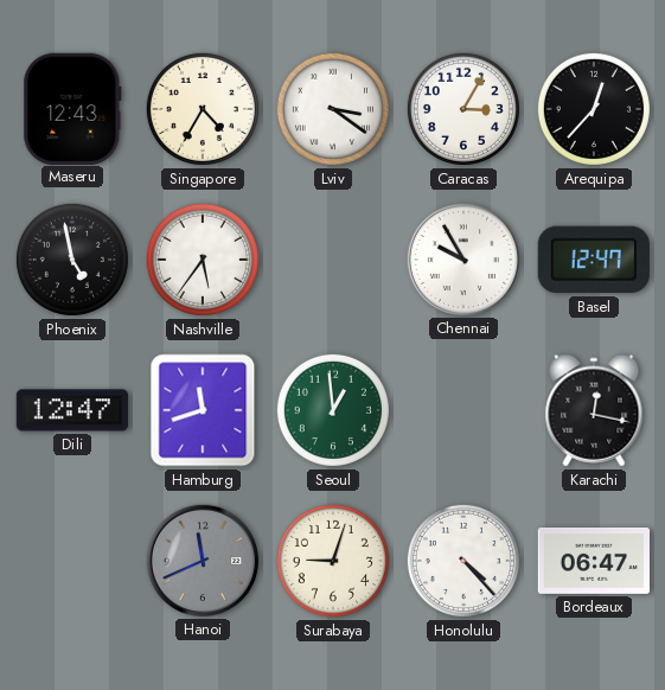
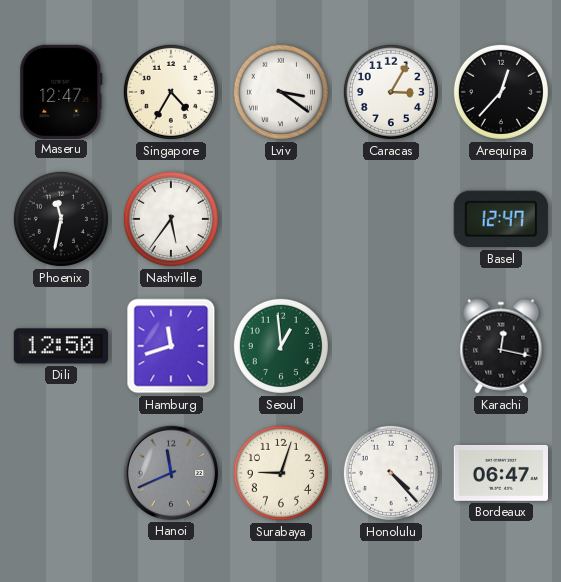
Maseru: 12:43 -> 12:47
Phoenix: 4:58 -> 11:32
Chennai: 9:55 -> none
Dili: 12:47 -> 12:50
